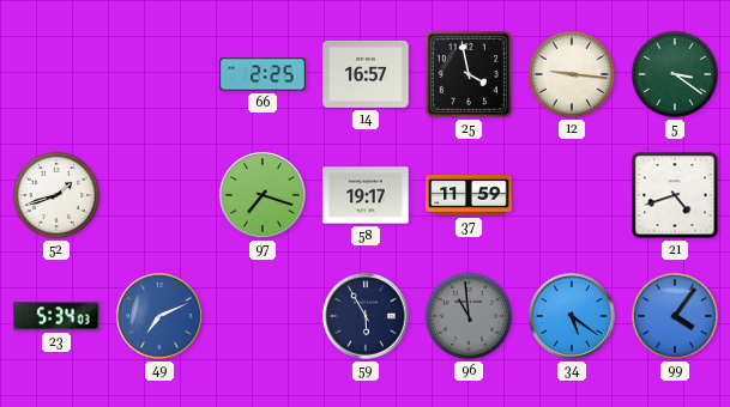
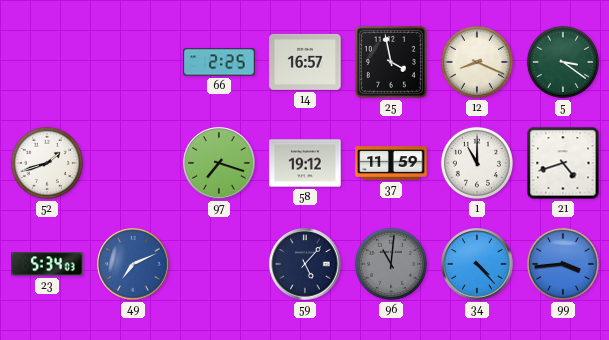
12: 9:16 -> 8:19
58: 19:17 -> 19:12
1: none -> 11:00
59: 5:55 -> 5:07
96: 10:59 -> 11:01
34: 5:21 -> 4:23
99: 4:06 -> 3:44
